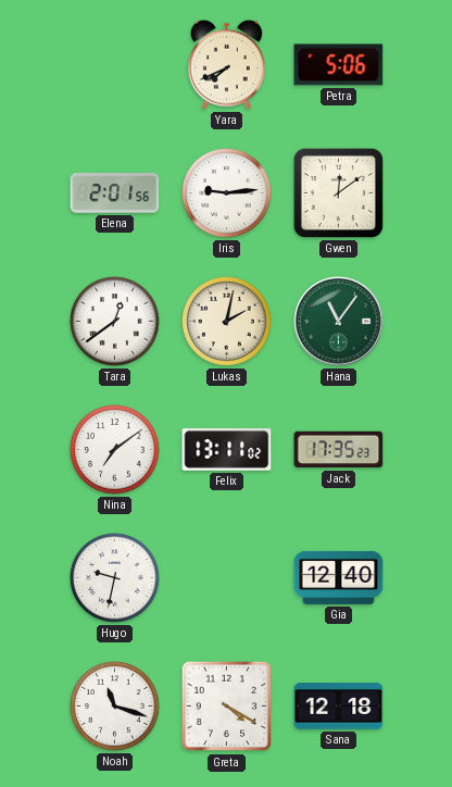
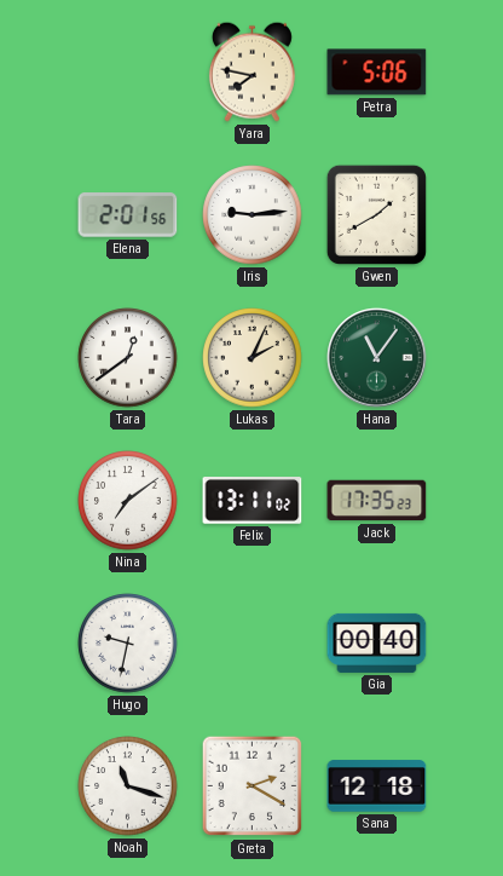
Yara: 7:41 -> 7:47
Gwen: 12:09 -> 1:40
Lukas: 2:02 -> 2:04
Gia: 12:40 -> 00:40
Greta: 4:20 -> 2:20
